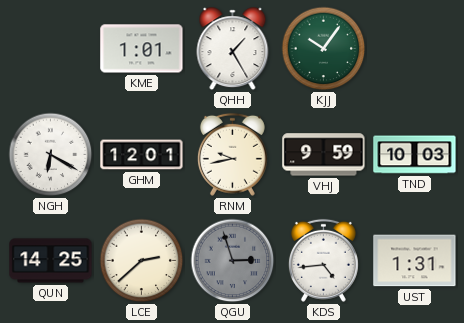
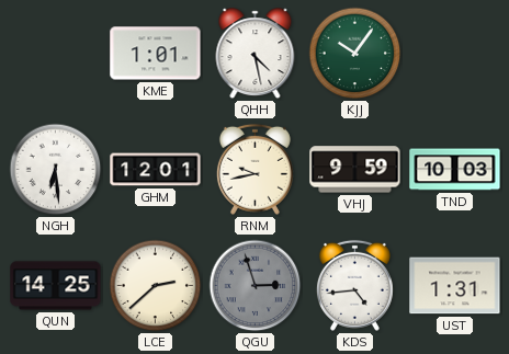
QHH: 1:25 -> 4:28
NGH: 6:20 -> 6:29
